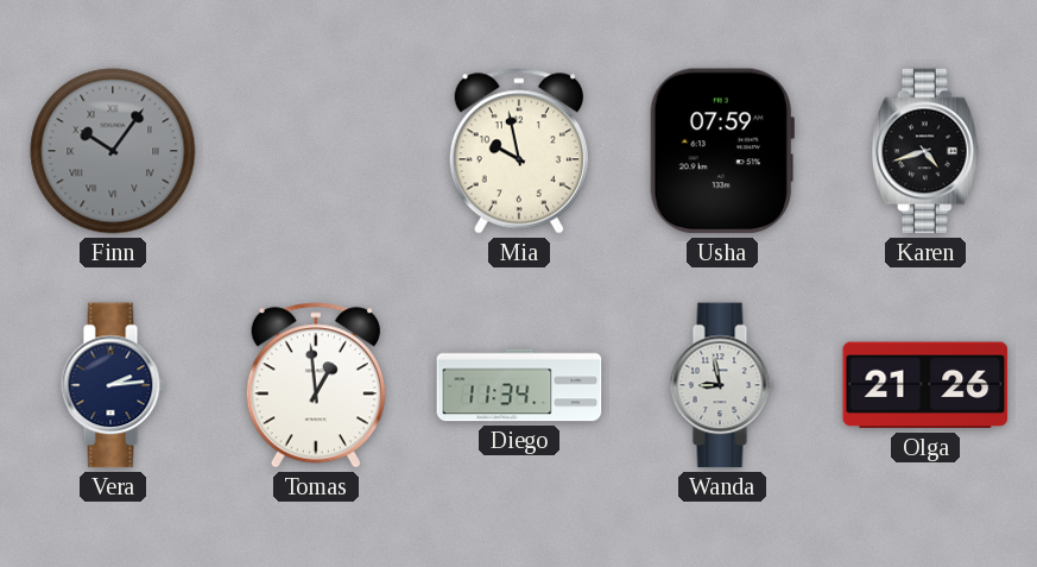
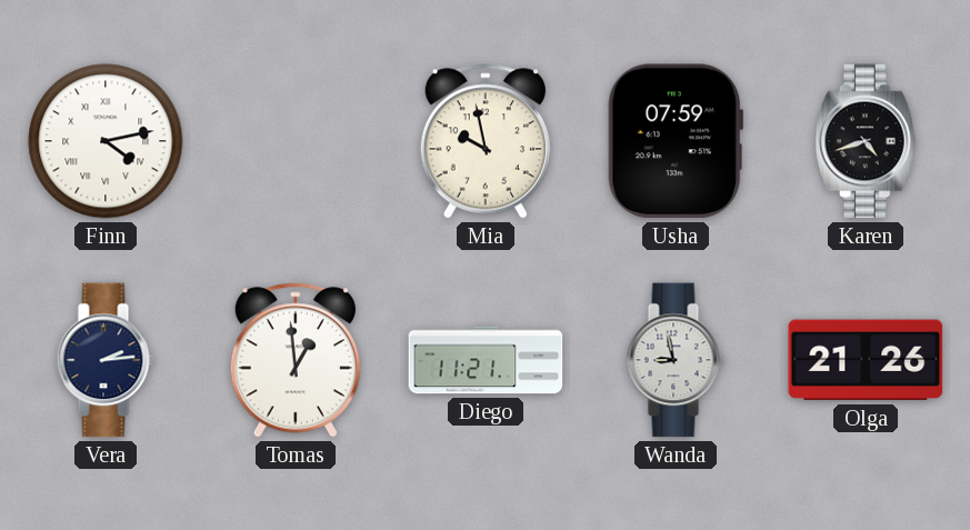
Finn: 10:06 -> 4:13
Finn dial: grey -> white
Diego: 11:34 -> 11:21
